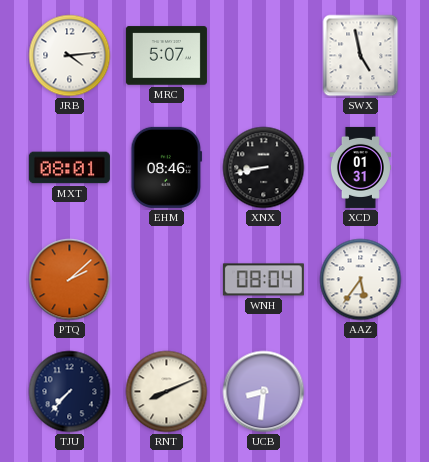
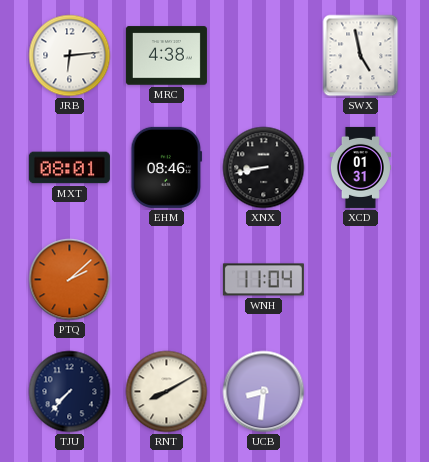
JRB: 4:14 -> 6:14
MRC: 5:07 -> 4:38
WNH: 08:04 -> 11:04
AAZ: 5:36 -> none
RNT: 8:11 -> 8:10
